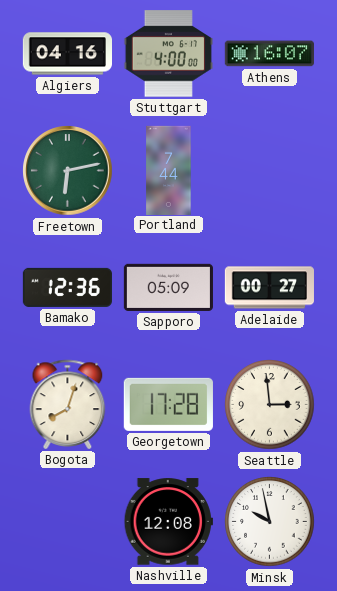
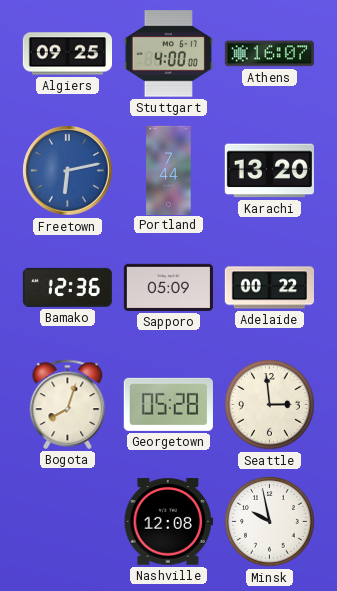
Algiers: 04:16 -> 09:25
Freetown dial: green -> blue
Karachi: none -> 13:20
Adelaide: 00:27 -> 00:22
Georgetown: 17:28 -> 05:28
